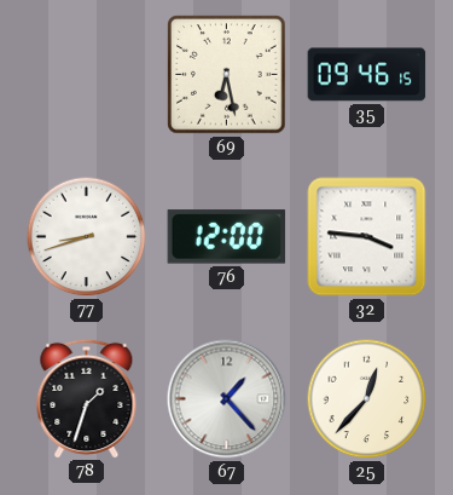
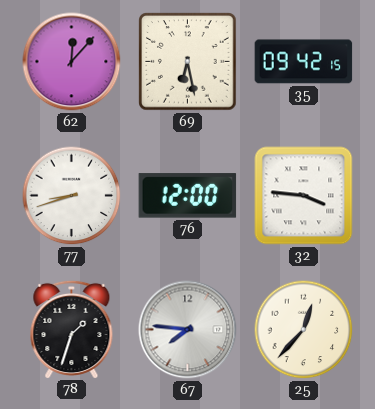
62: none -> 12:07
35: 09:46 -> 09:42
67: 1:23 -> 7:46
